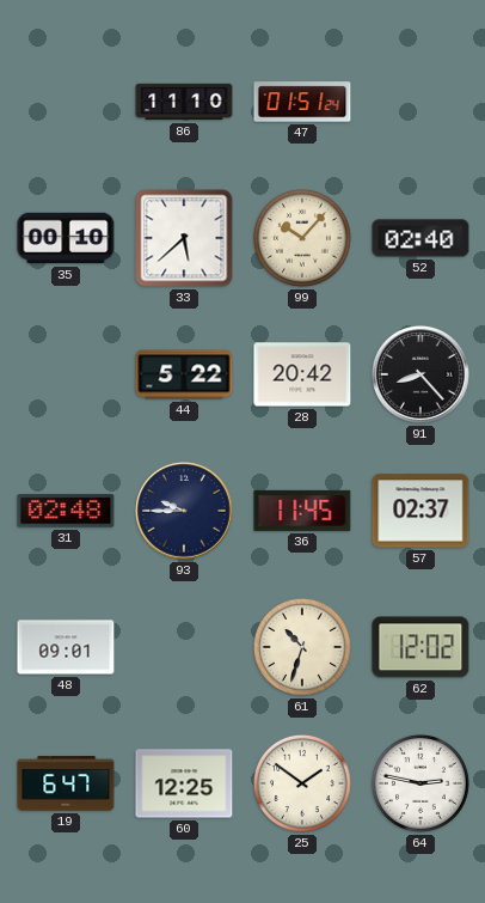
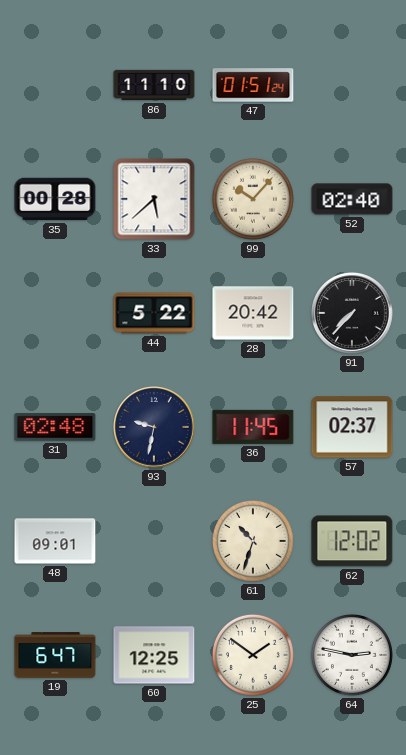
35: 00:10 -> 00:28
91: 8:23 -> 7:37
93: 9:45 -> 9:32
